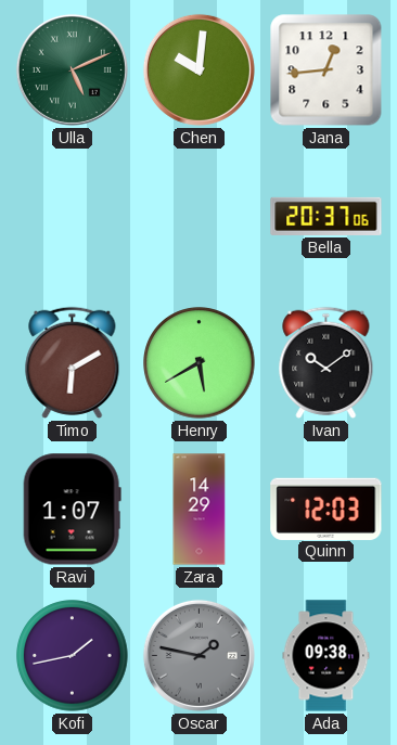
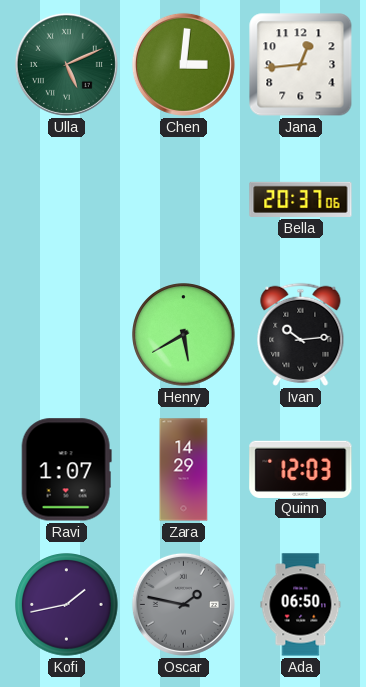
Chen: 10:01 -> 3:01
Timo: 6:10 -> none
Ivan: 10:09 -> 10:14
Ada: 09:38 -> 06:50
